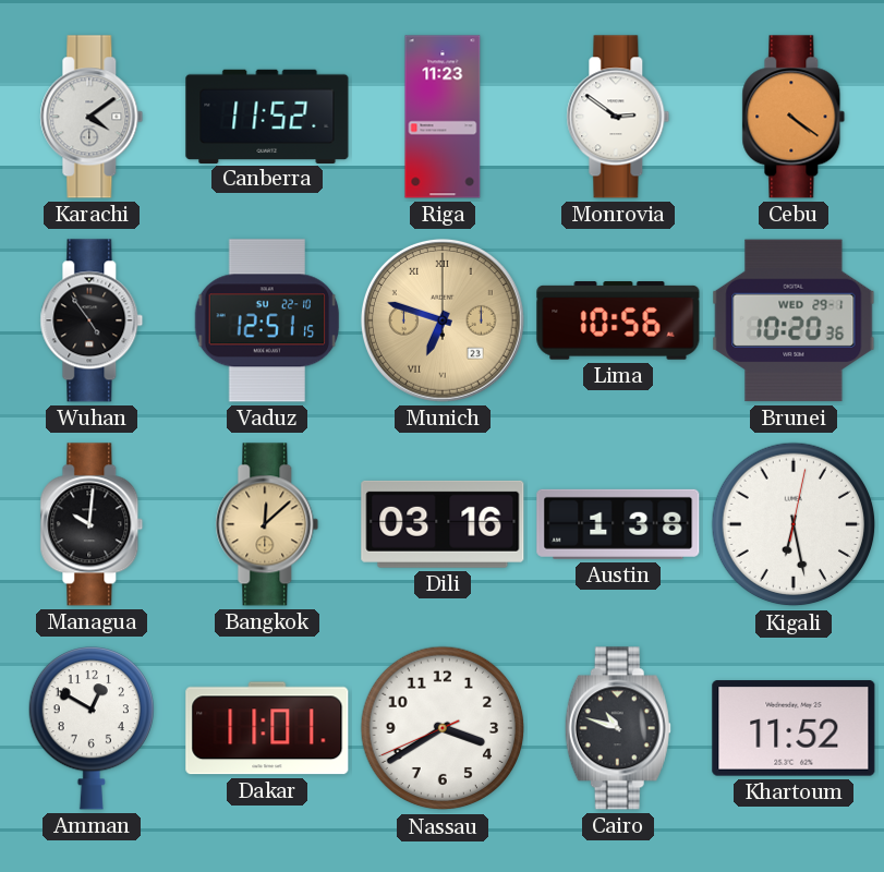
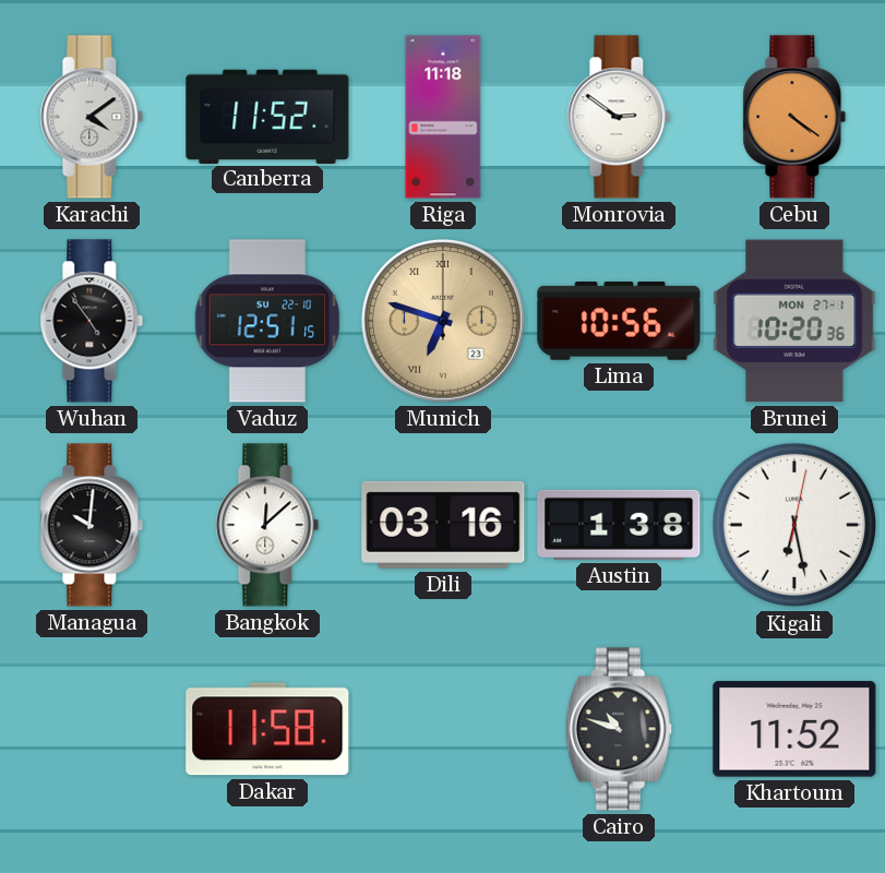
Riga: 11:23 -> 11:18
Brunei date: WED 29-1 -> MON 27-1
Bangkok dial: champagne -> white
Amman: 12:50 -> none
Dakar: 11:01 -> 11:58
Nassau: 3:39 -> none
